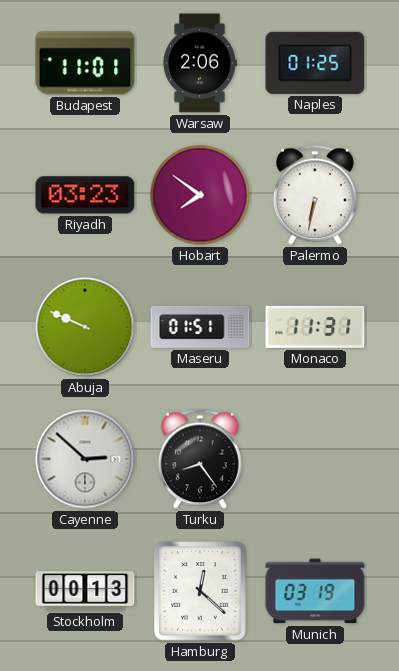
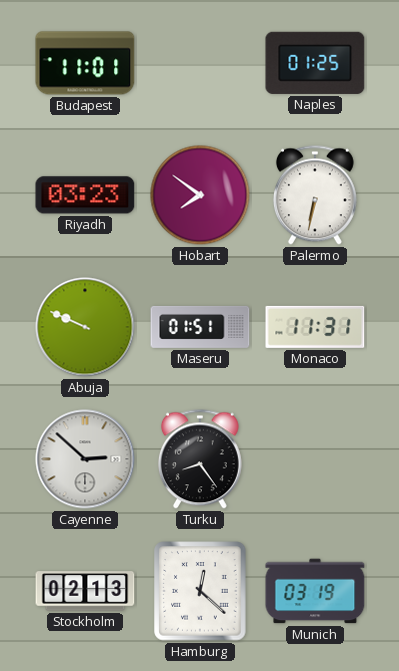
Warsaw: 2:06 -> none
Stockholm: 00:13 -> 02:13
